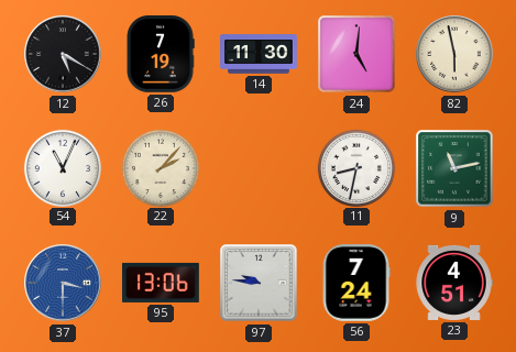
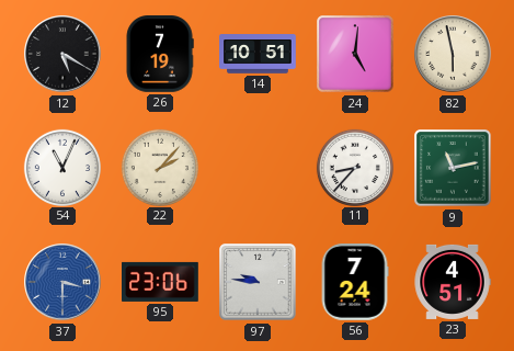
14: 11:30 -> 10:51
11: 8:32 -> 8:37
95: 13:06 -> 23:06
